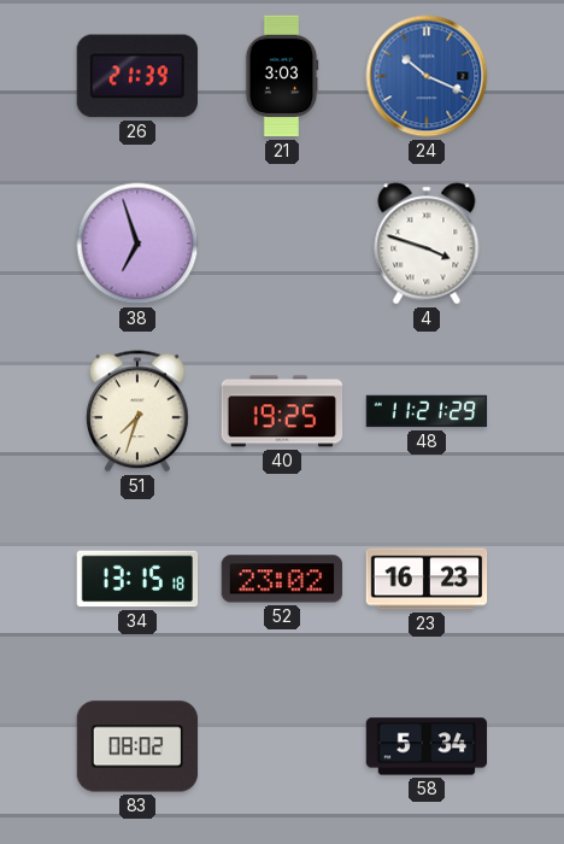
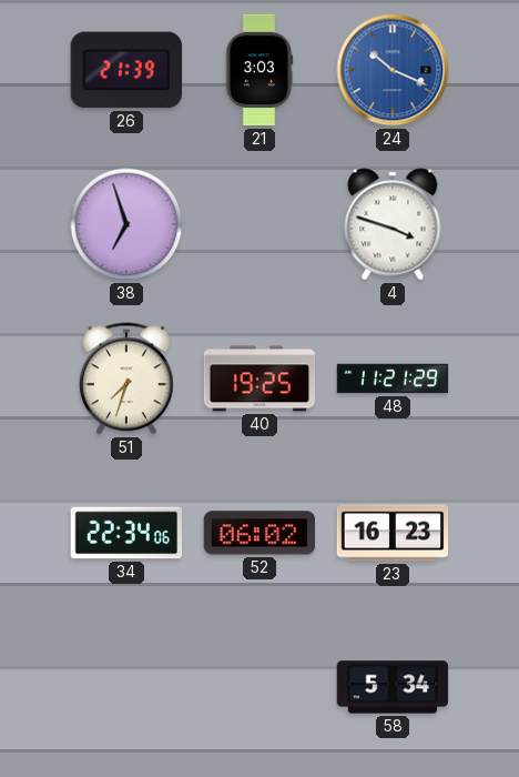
34: 13:15 -> 22:34
52: 23:02 -> 06:02
83: 08:02 -> none
